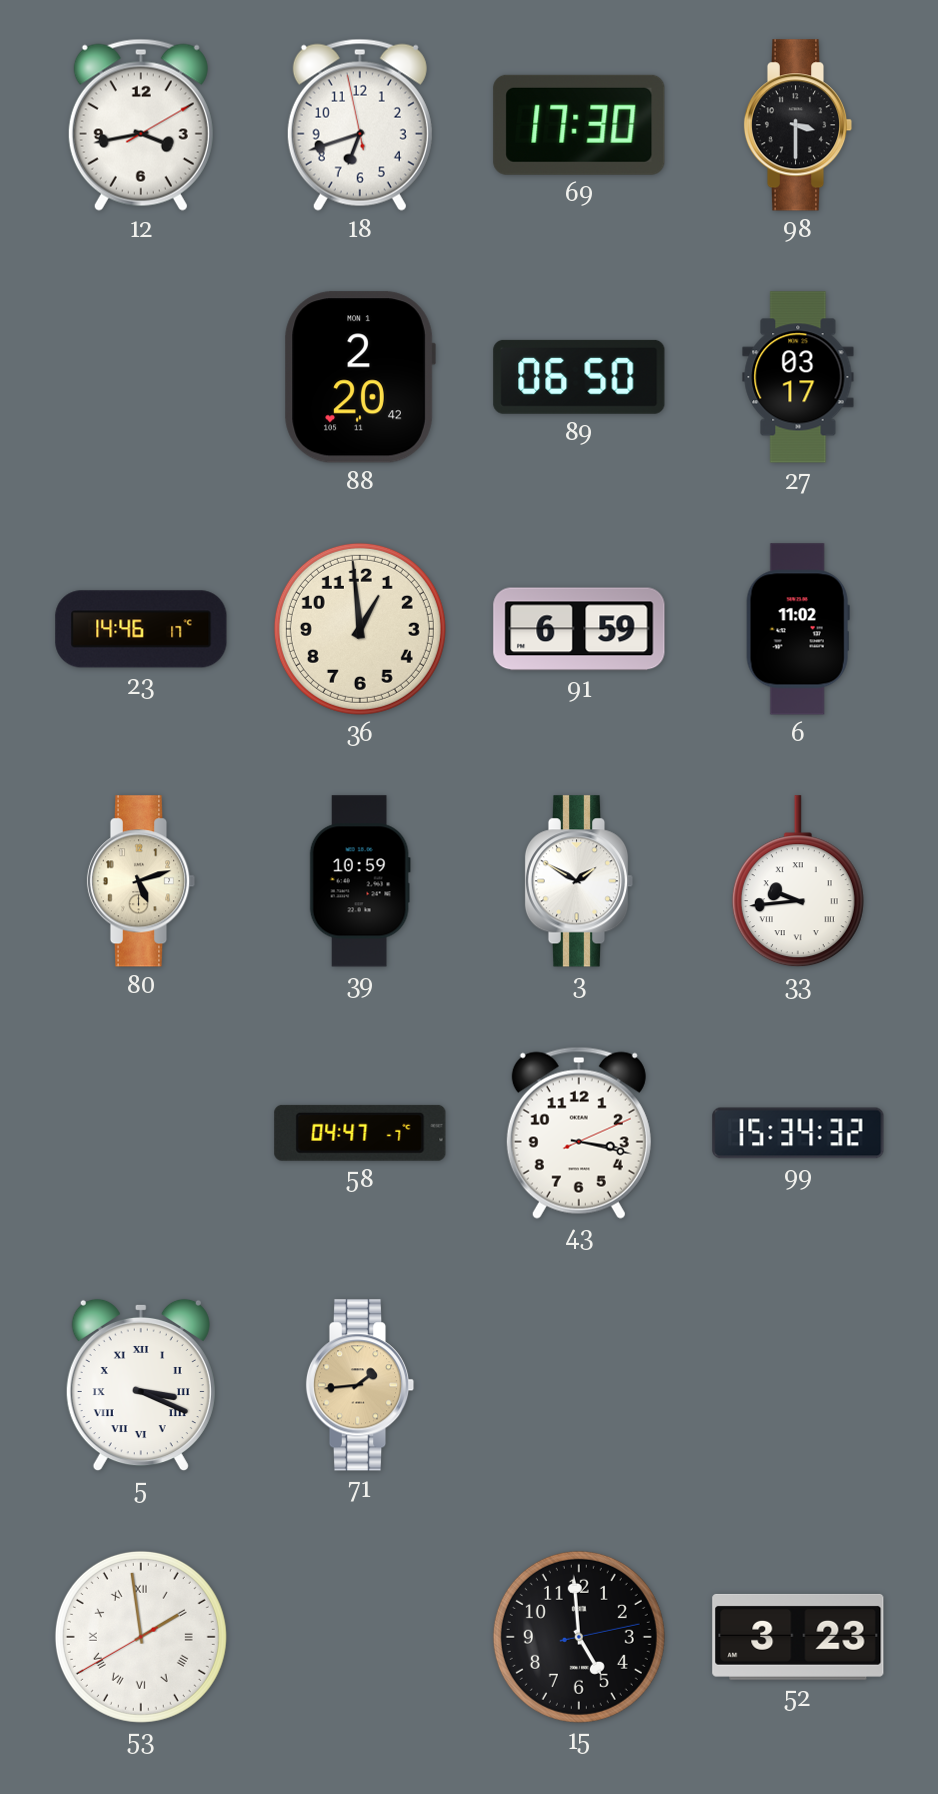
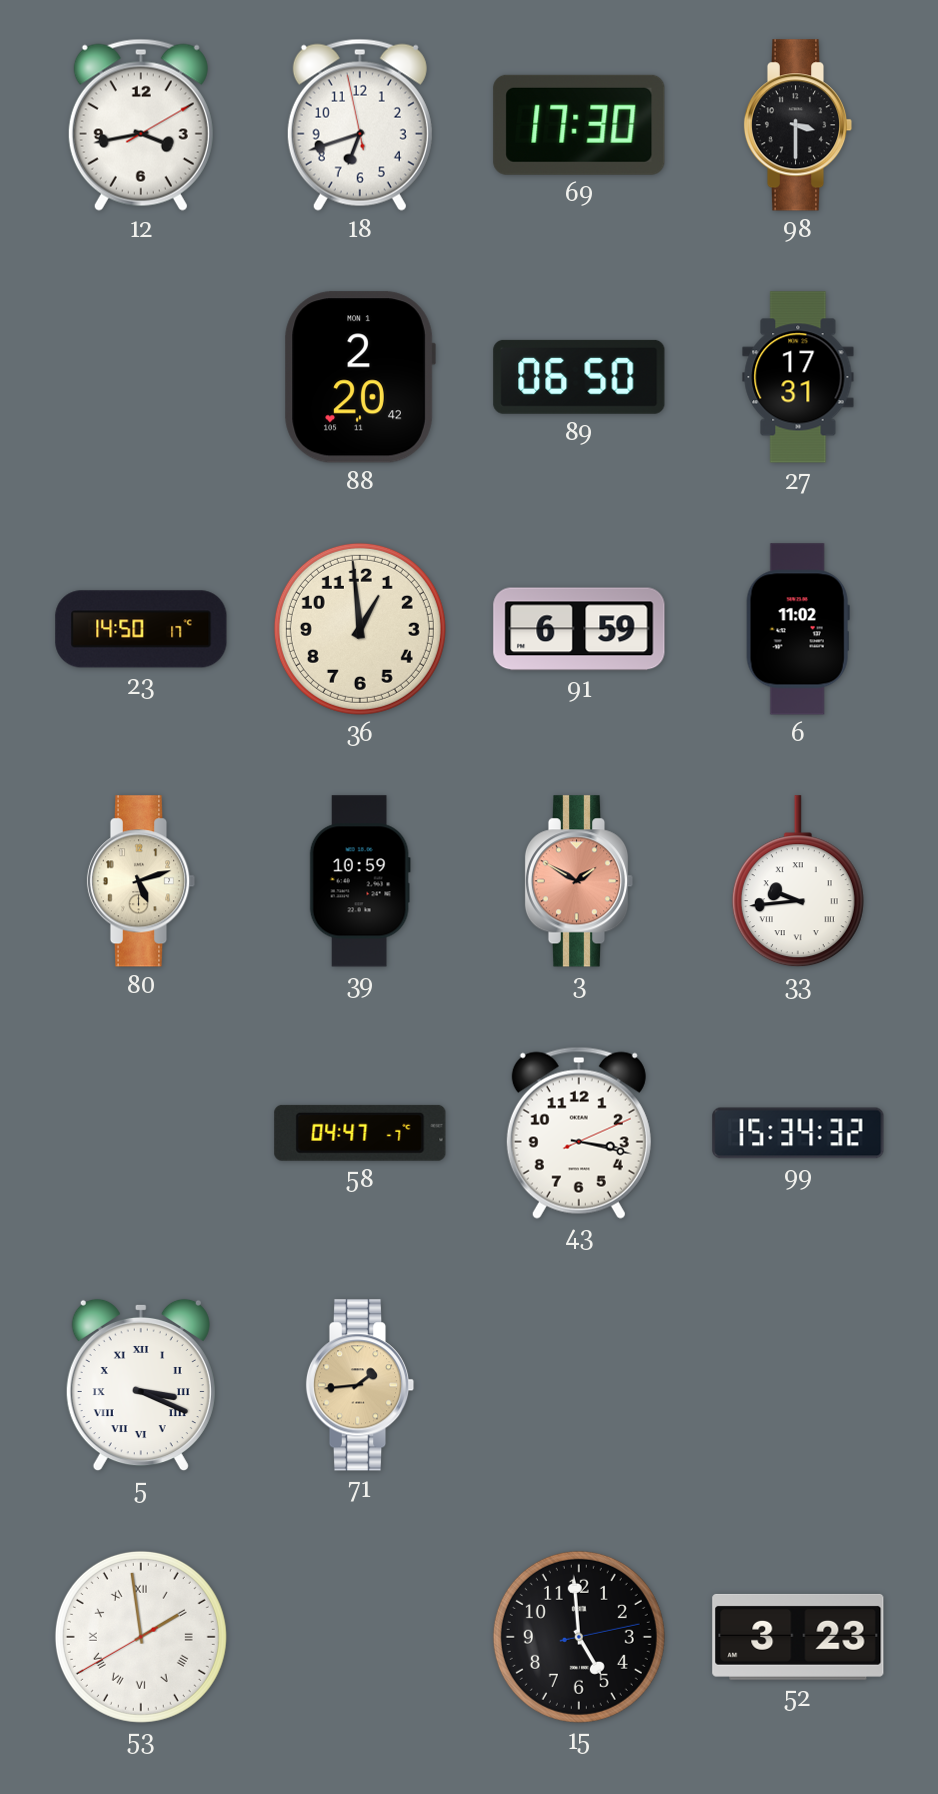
27: 03:17 -> 17:31
23: 14:46 -> 14:50
3 dial: white -> salmon
